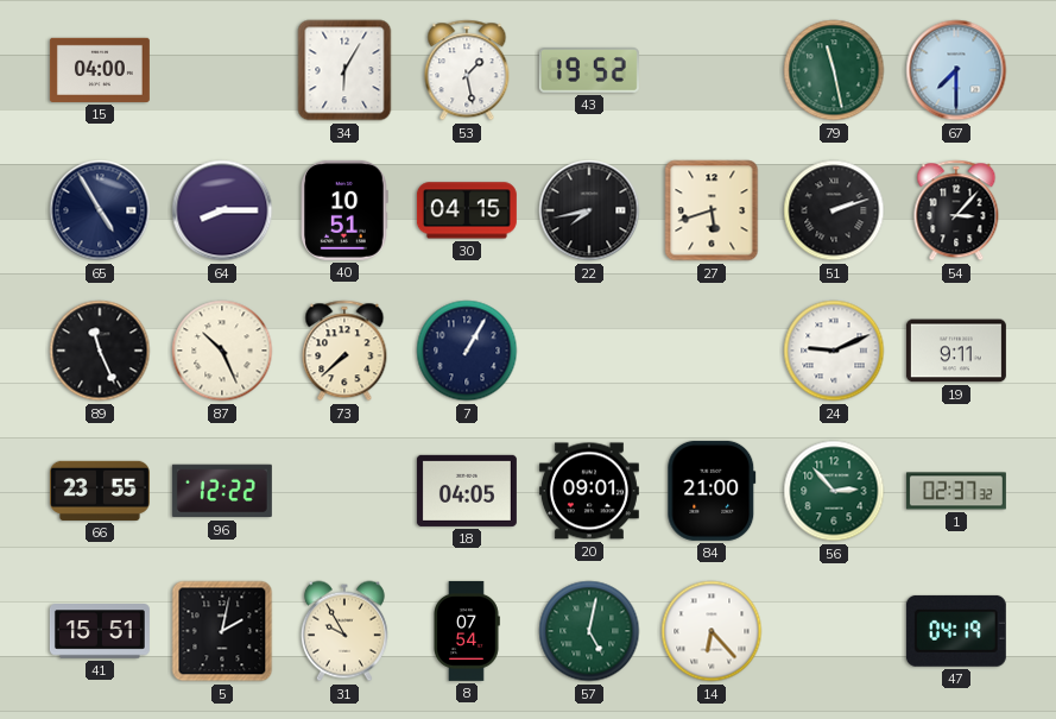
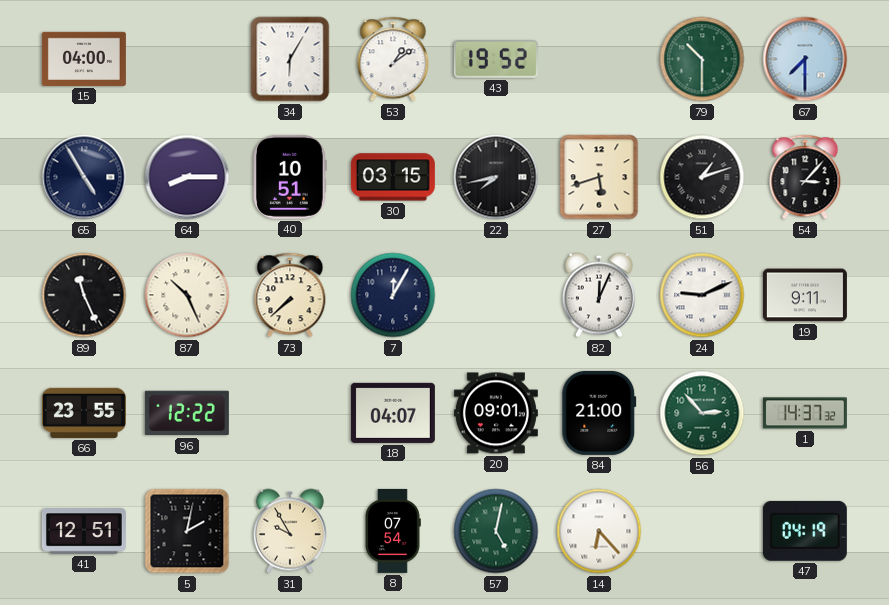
53: 1:28 -> 1:09
79: 11:28 -> 10:30
30: 04:15 -> 03:15
51: 2:12 -> 1:12
7: 1:05 -> 12:05
82: none -> 12:04
18: 04:05 -> 04:07
1: 02:37 -> 14:37
41: 15:51 -> 12:51
